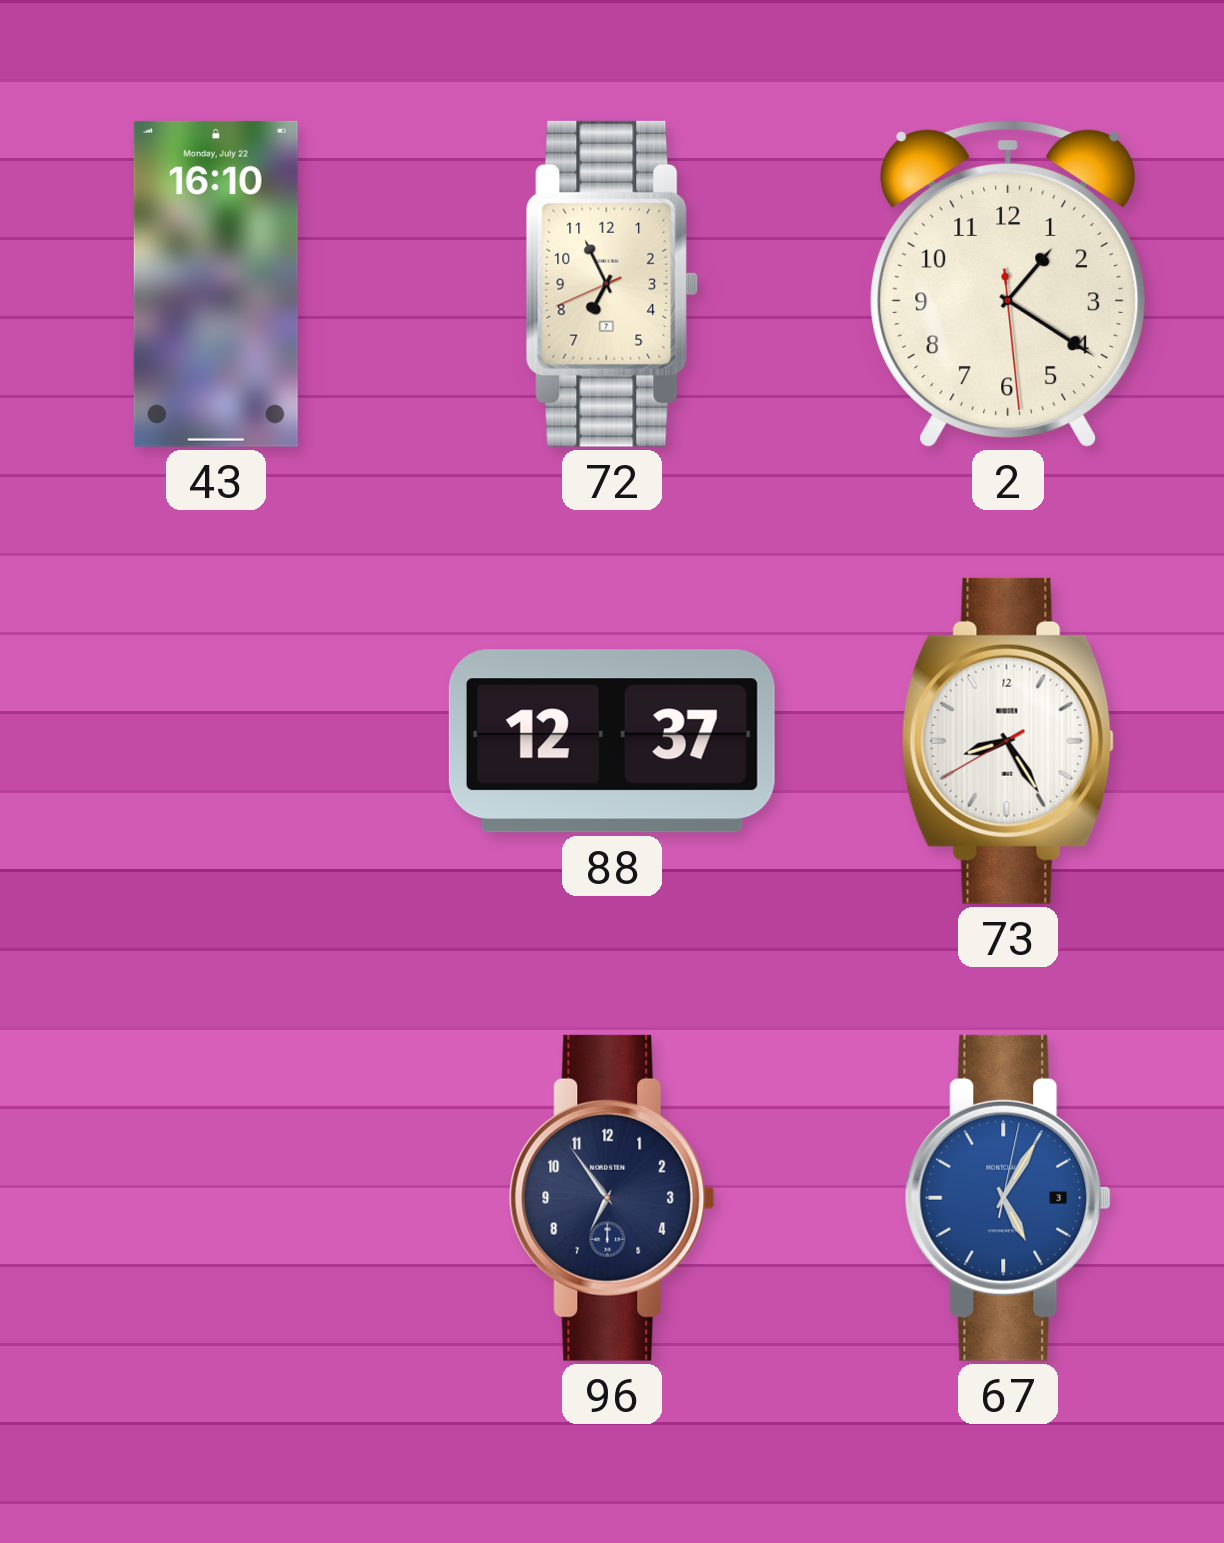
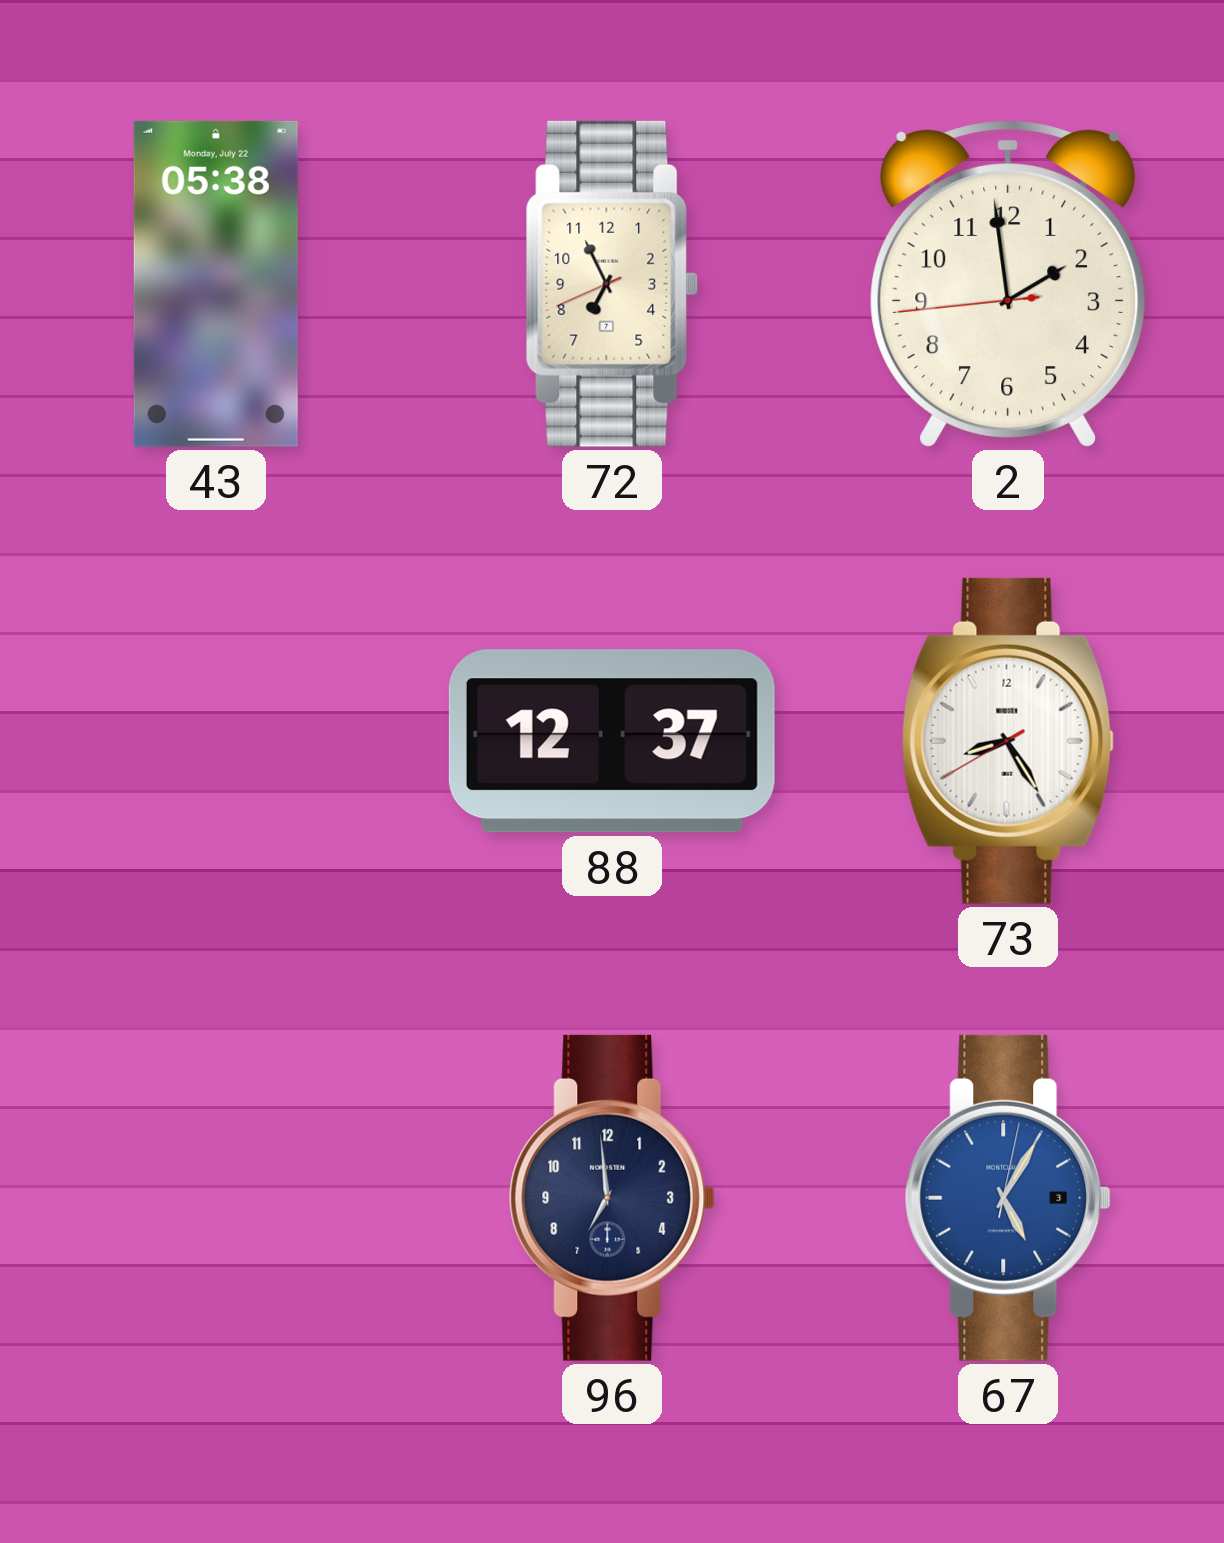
43: 16:10 -> 05:38
2: 1:20 -> 1:58
96: 6:54 -> 6:59
